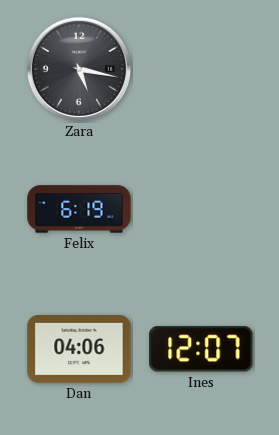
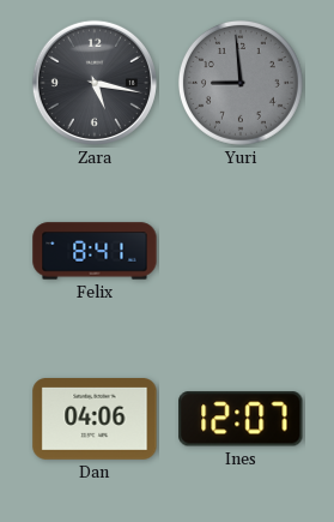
Yuri: none -> 8:59
Felix: 6:19 -> 8:41
